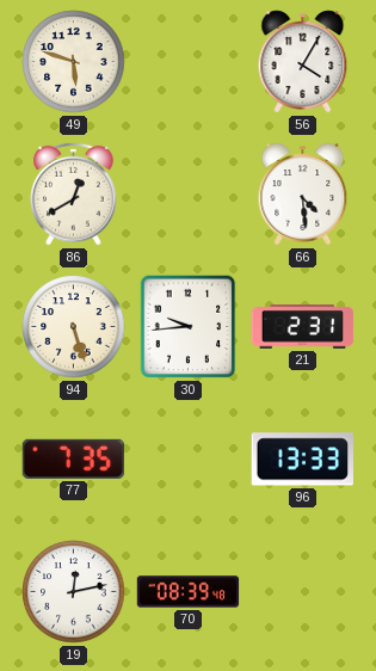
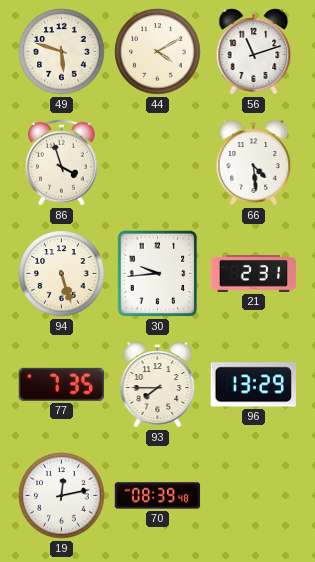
44: none -> 4:10
56: 4:05 -> 11:12
86: 12:40 -> 3:57
93: none -> 7:45
96: 13:33 -> 13:29
